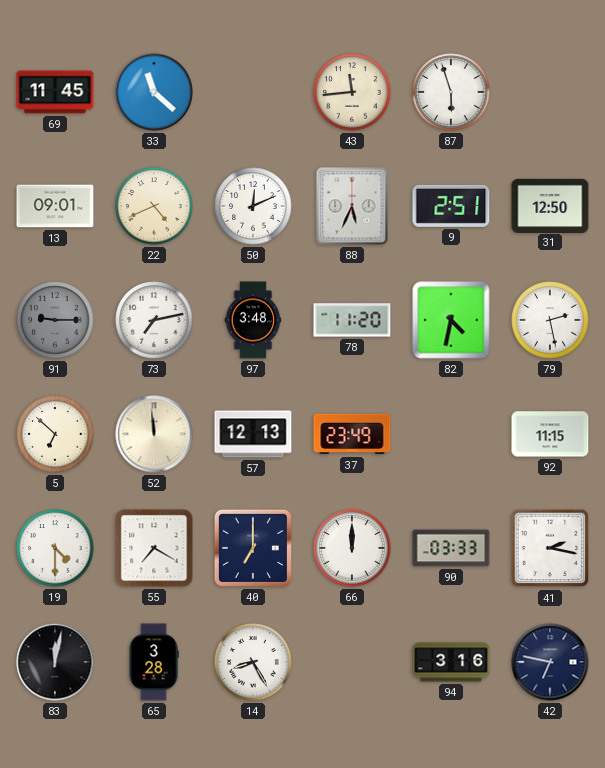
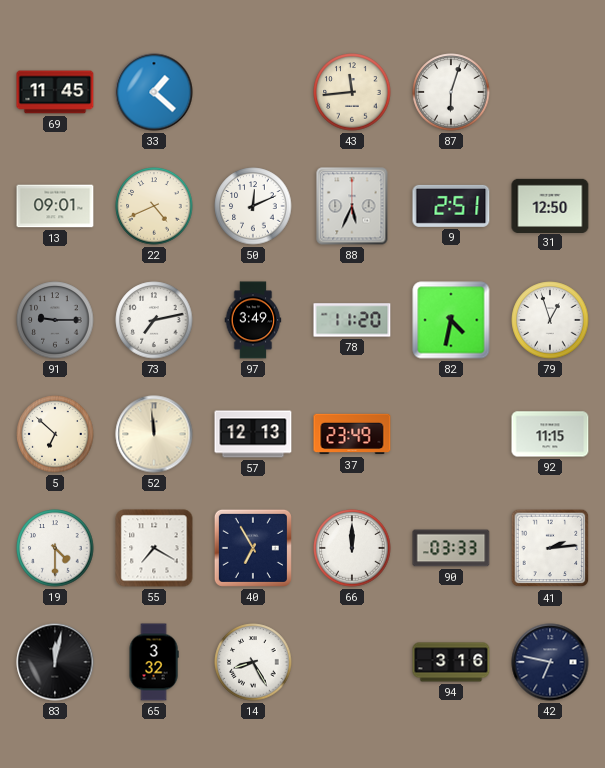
33: 11:22 -> 1:22
87: 5:57 -> 6:03
97: 3:48 -> 3:49
79: 2:28 -> 12:57
40: 7:00 -> 6:55
41: 2:17 -> 2:14
65: 3:28 -> 3:32
